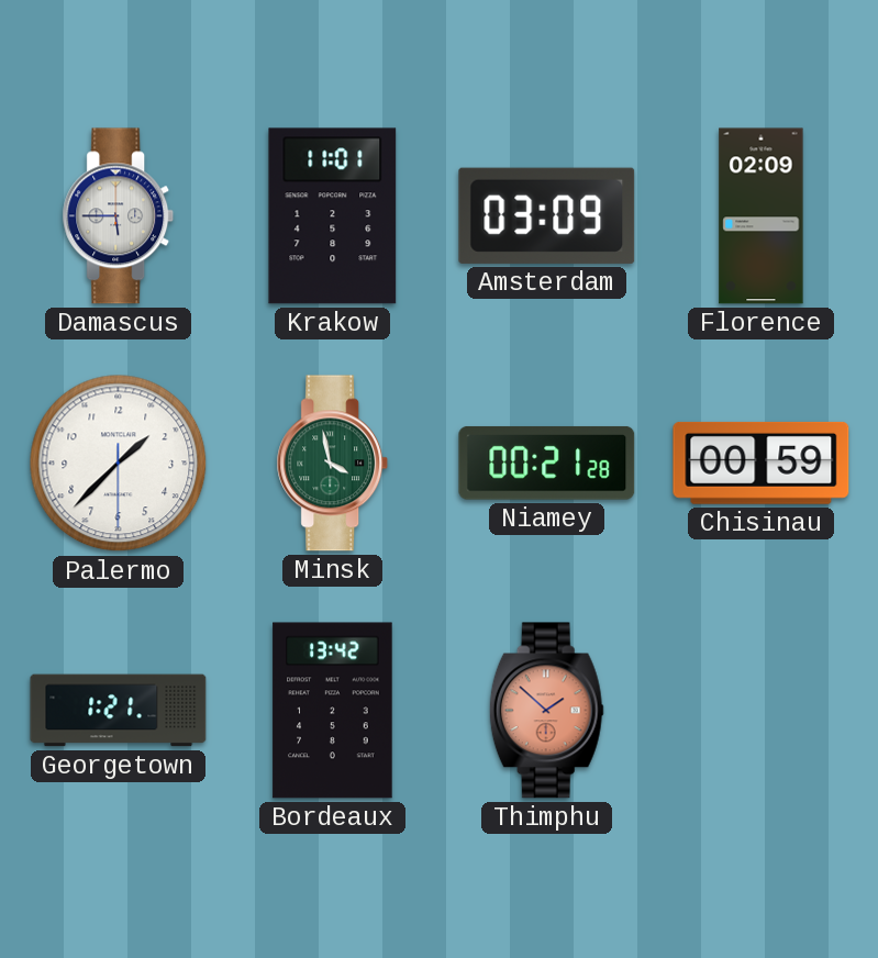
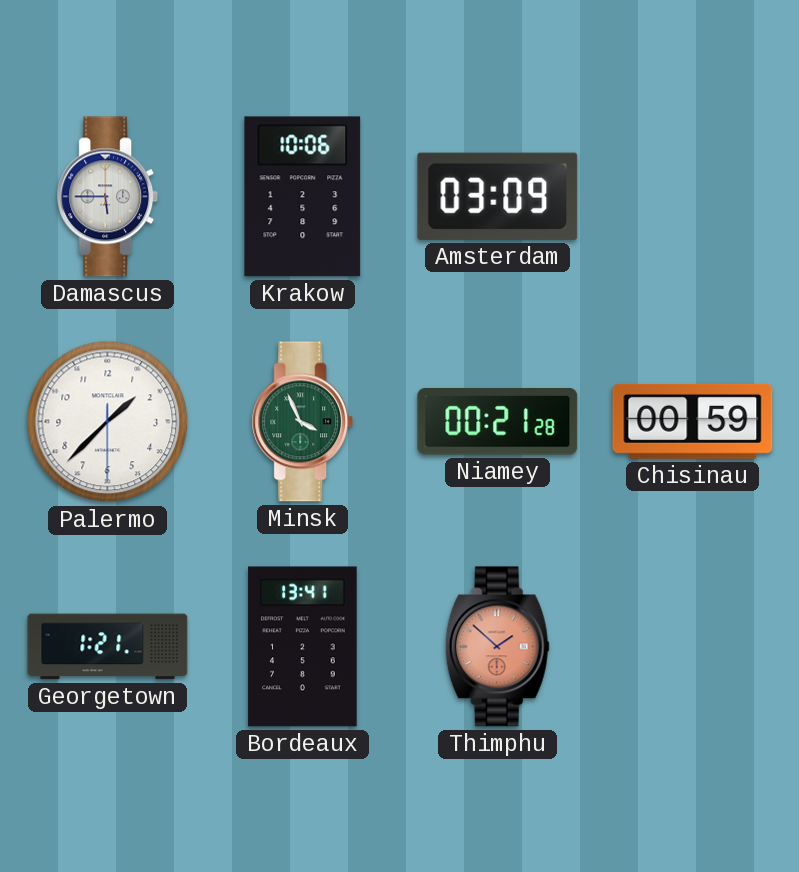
Krakow: 11:01 -> 10:06
Florence: 02:09 -> none
Minsk: 3:58 -> 3:56
Bordeaux: 13:42 -> 13:41
